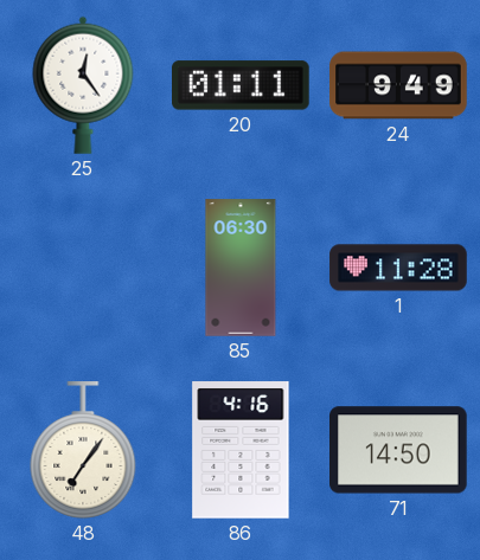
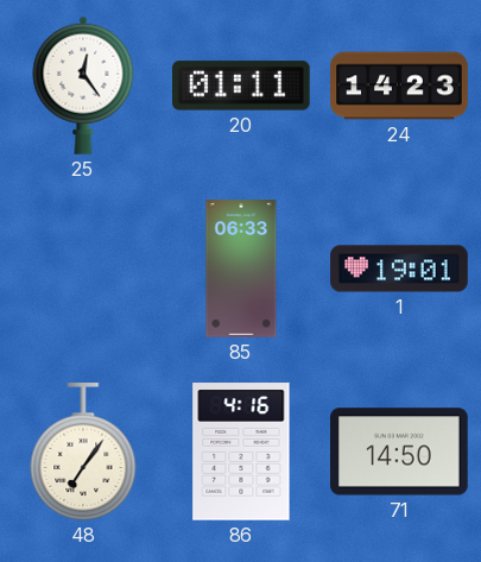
24: 9:49 -> 14:23
85: 06:30 -> 06:33
1: 11:28 -> 19:01
